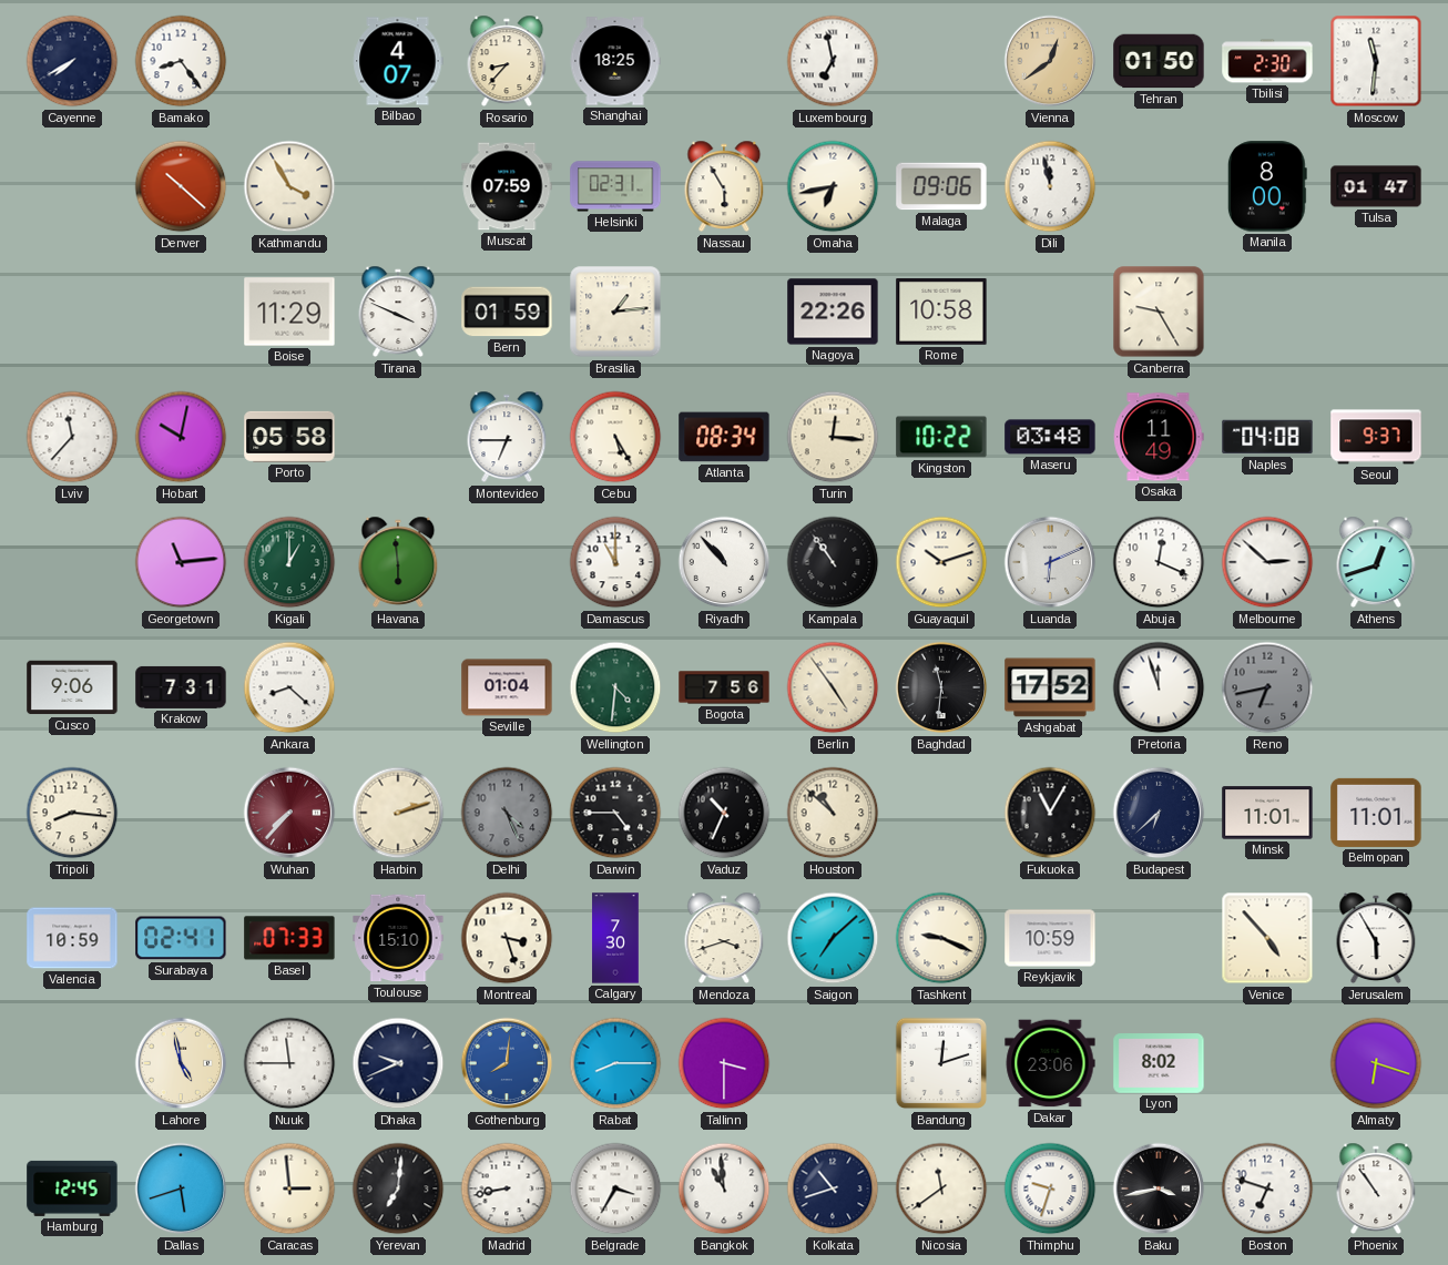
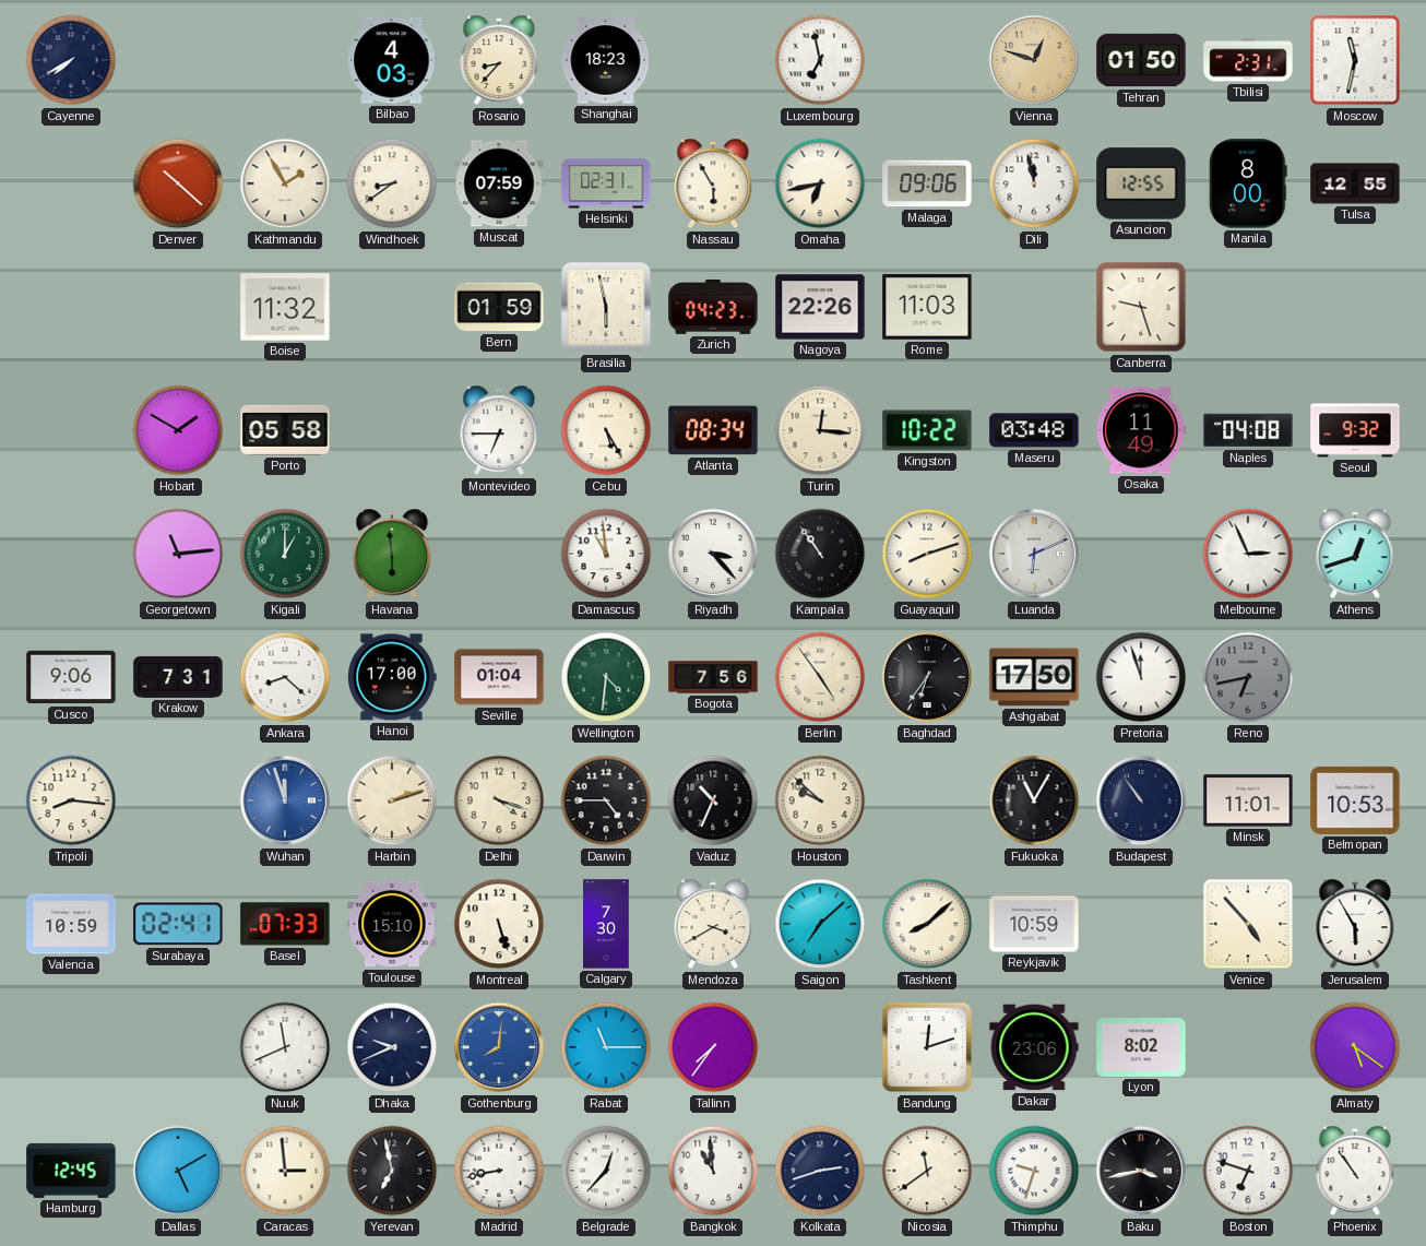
Bamako: 8:24 -> none
Bilbao: 4:07 -> 4:03
Shanghai: 18:25 -> 18:23
Vienna: 12:39 -> 12:48
Tbilisi: 2:30 -> 2:31
Moscow: 11:31 -> 11:32
Kathmandu: 3:55 -> 1:55
Windhoek: none -> 8:39
Asuncion: none -> 12:55
Tulsa: 01:47 -> 12:55
Boise: 11:29 -> 11:32
Tirana: 3:49 -> none
Brasilia: 1:14 -> 5:58
Zurich: none -> 04:23
Rome: 10:58 -> 11:03
Canberra: 9:25 -> 9:27
Lviv: 11:37 -> none
Hobart: 10:02 -> 1:50
Seoul: 9:37 -> 9:32
Damascus: 11:00 -> 10:59
Riyadh: 10:53 -> 3:23
Guayaquil: 10:12 -> 8:12
Abuja: 12:19 -> none
Melbourne: 2:52 -> 2:56
Hanoi: none -> 17:00
Baghdad: 11:31 -> 6:36
Ashgabat: 17:52 -> 17:50
Wuhan: 7:37 -> 11:57
Wuhan dial: burgundy -> blue
Delhi: 4:26 -> 4:18
Delhi dial: grey -> cream
Houston: 10:52 -> 9:52
Budapest: 6:38 -> 10:54
Belmopan: 11:01 -> 10:53
Montreal: 3:27 -> 5:27
Mendoza: 3:42 -> 3:40
Tashkent: 9:19 -> 8:08
Lahore: 4:58 -> none
Nuuk: 11:45 -> 11:41
Rabat: 8:15 -> 11:15
Tallinn: 3:30 -> 7:36
Almaty: 6:18 -> 5:21
Dallas: 5:42 -> 5:10
Yerevan: 7:01 -> 6:58
Belgrade: 3:35 -> 12:37
Kolkata: 10:42 -> 2:42
